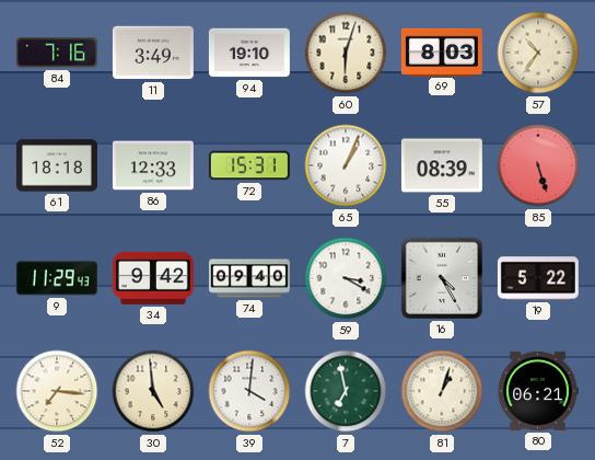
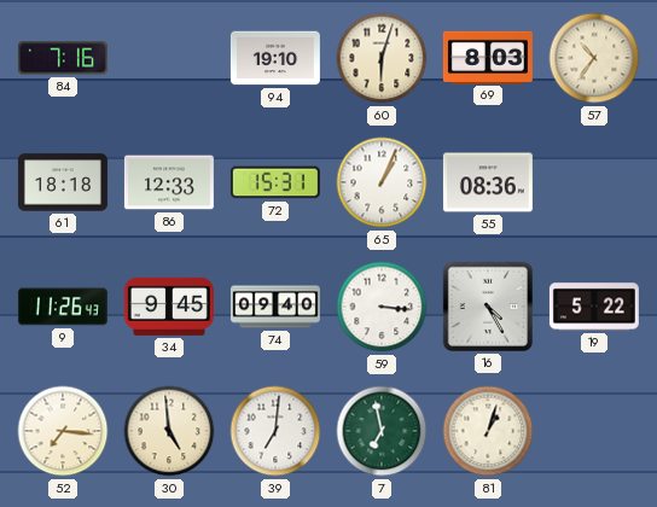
11: 3:49 -> none
55: 08:39 -> 08:36
85: 5:27 -> none
9: 11:29 -> 11:26
34: 9:42 -> 9:45
59: 3:20 -> 3:16
39: 4:01 -> 7:01
80: 06:21 -> none
